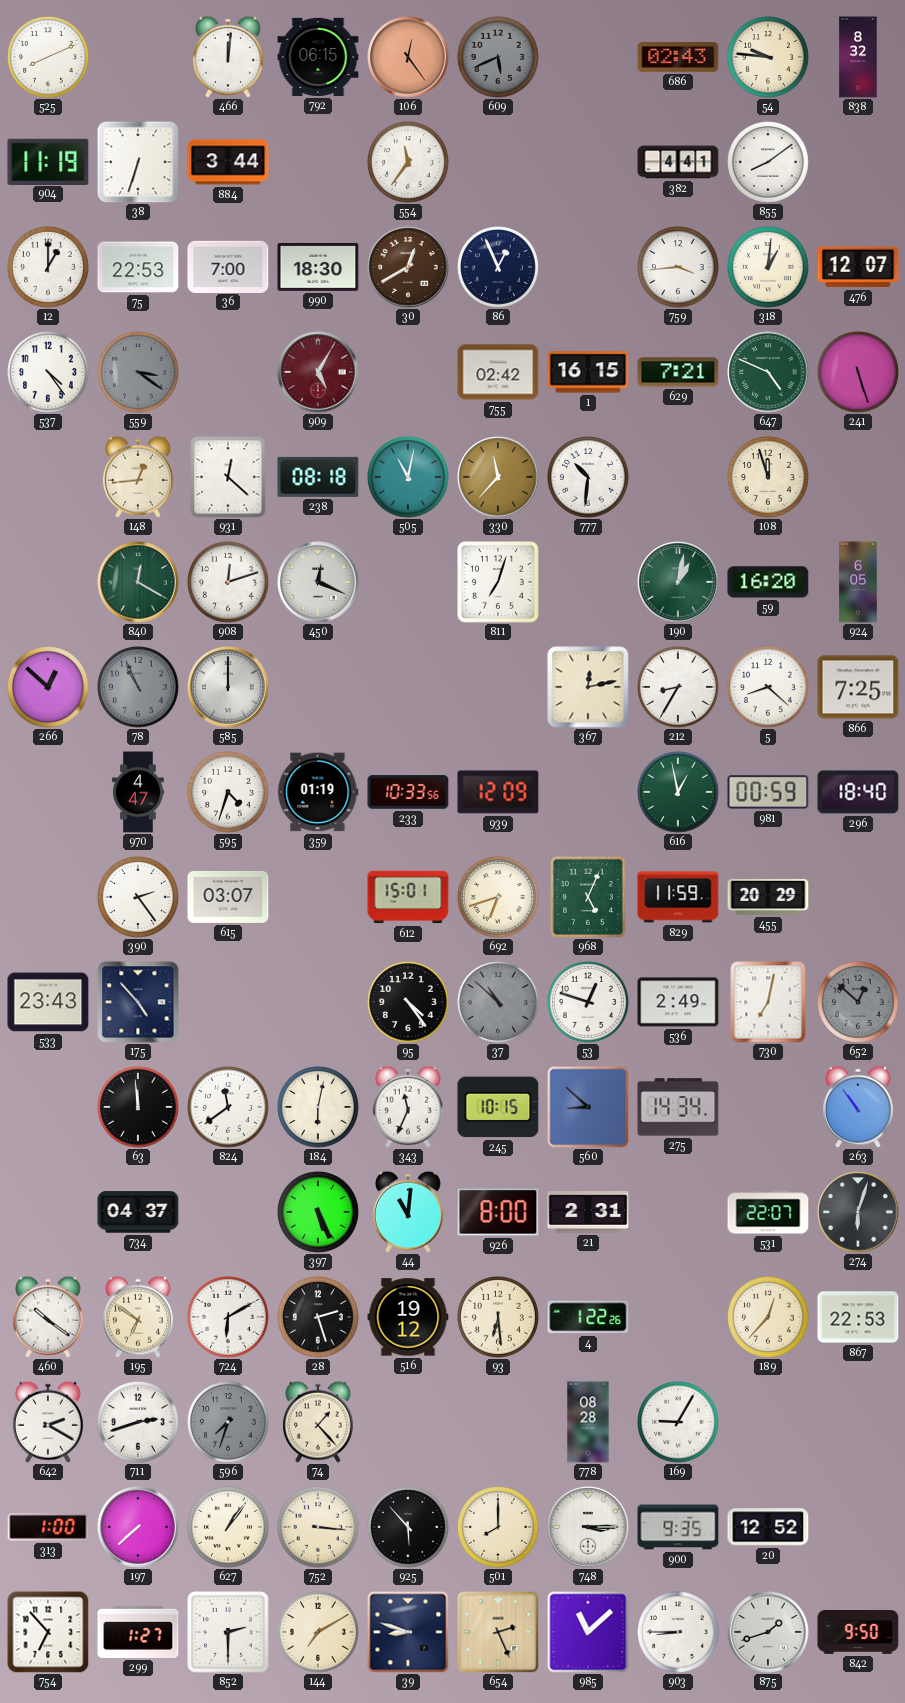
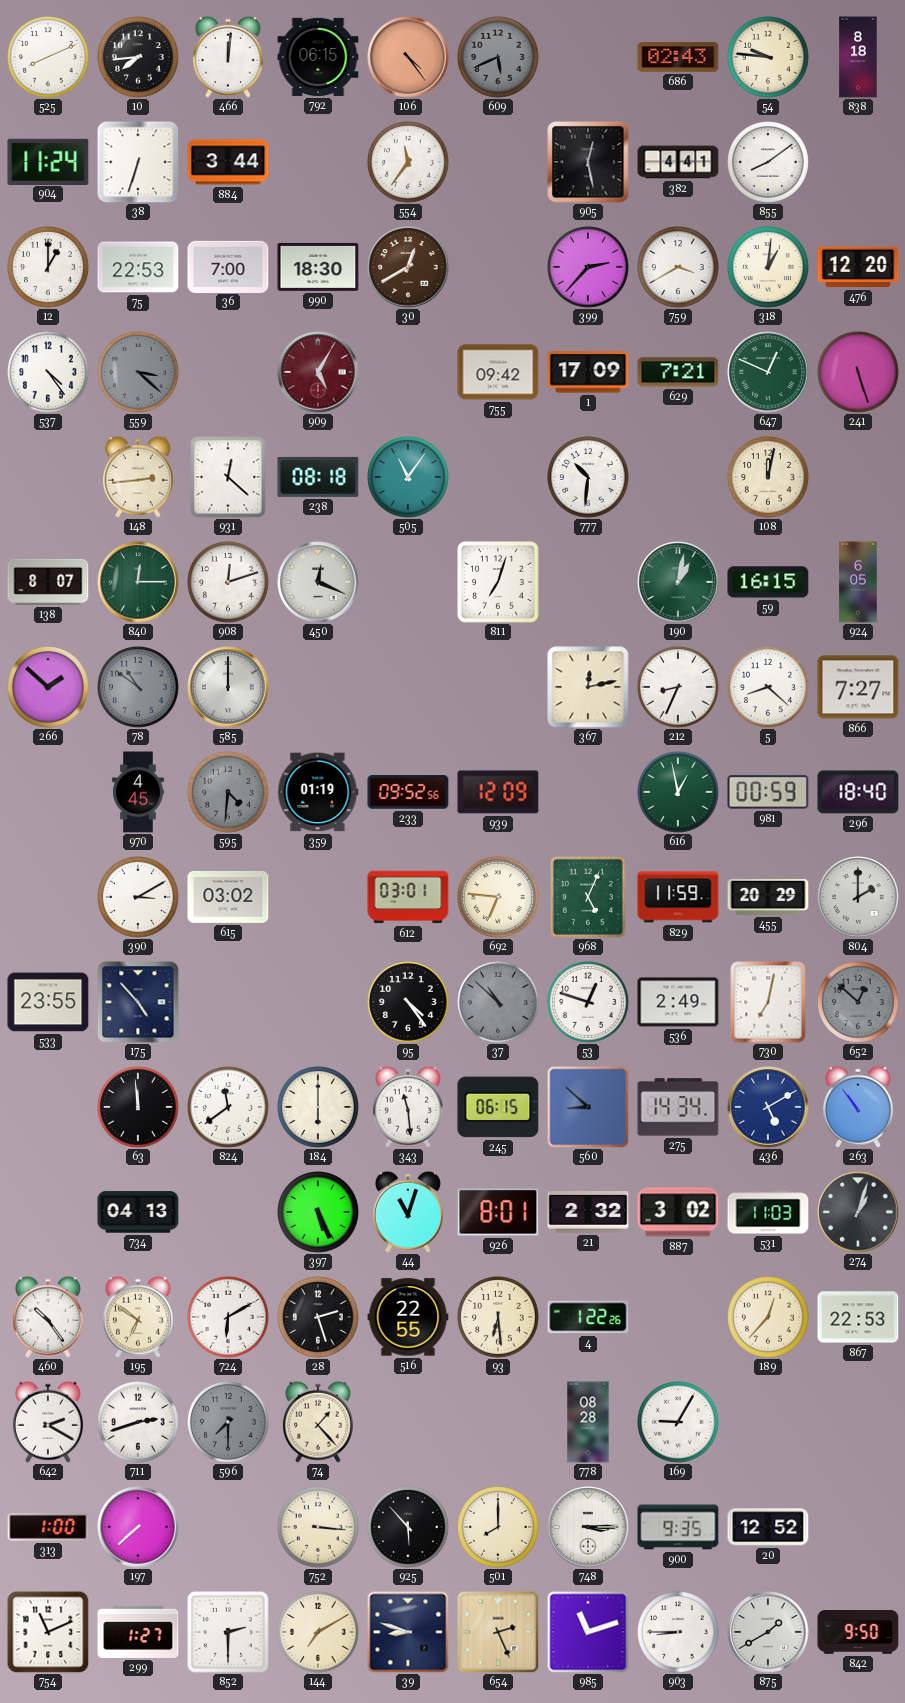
10: none -> 7:44
106: 12:24 -> 4:24
838: 8:32 -> 8:18
904: 11:19 -> 11:24
905: none -> 12:28
86: 12:56 -> none
399: none -> 2:37
759: 3:44 -> 3:40
476: 12:07 -> 12:20
559: 3:21 -> 3:22
755: 02:42 -> 09:42
1: 16:15 -> 17:09
647: 4:49 -> 12:49
148: 12:44 -> 2:44
505: 11:02 -> 11:06
330: 11:37 -> none
108: 11:57 -> 12:02
138: none -> 8:07
840: 12:20 -> 12:15
59: 16:20 -> 16:15
266: 12:52 -> 1:52
78: 10:56 -> 10:51
212: 8:35 -> 8:34
866: 7:25 -> 7:27
970: 4:47 -> 4:45
595: 4:33 -> 4:31
595 dial: white -> grey
233: 10:33 -> 09:52
390: 2:24 -> 3:10
615: 03:07 -> 03:02
612: 15:01 -> 03:01
692: 6:42 -> 6:46
804: none -> 2:00
533: 23:43 -> 23:55
184: 6:02 -> 6:00
343: 11:34 -> 11:29
245: 10:15 -> 06:15
436: none -> 5:10
734: 04:37 -> 04:13
44: 11:01 -> 11:03
926: 8:00 -> 8:01
21: 2:31 -> 2:32
887: none -> 3:02
531: 22:07 -> 11:03
274: 6:03 -> 1:03
460: 10:21 -> 10:24
516: 19:12 -> 22:55
596: 7:33 -> 7:30
627: 1:06 -> none
754: 6:53 -> 11:11
985: 11:08 -> 11:12
875: 1:42 -> 1:40
